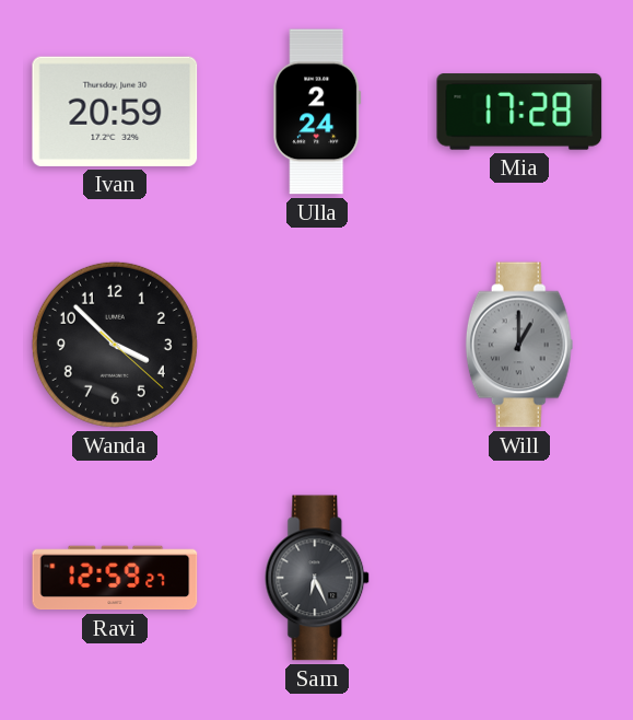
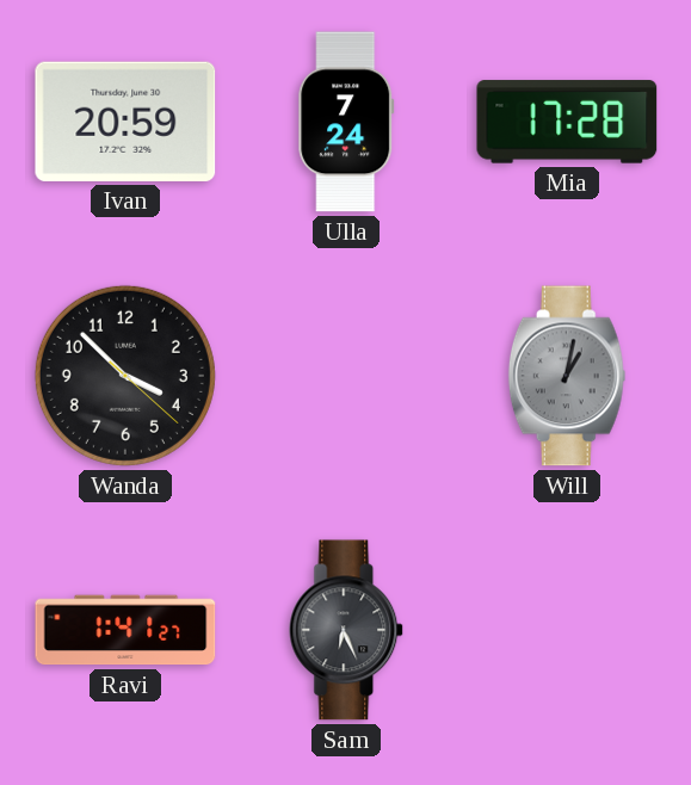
Ulla: 2:24 -> 7:24
Will: 1:00 -> 1:02
Ravi: 12:59 -> 1:41
